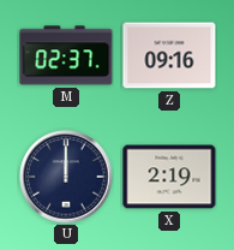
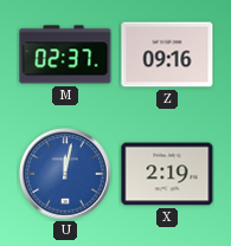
U: 12:00 -> 12:02
U dial: navy -> blue
